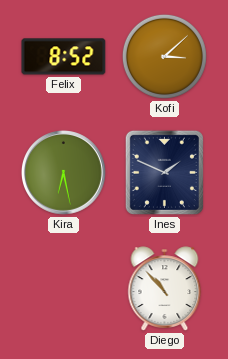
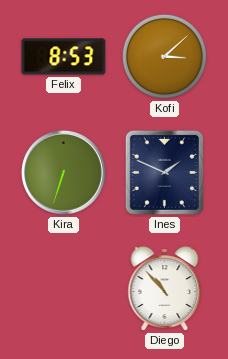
Felix: 8:52 -> 8:53
Kira: 6:28 -> 6:33
